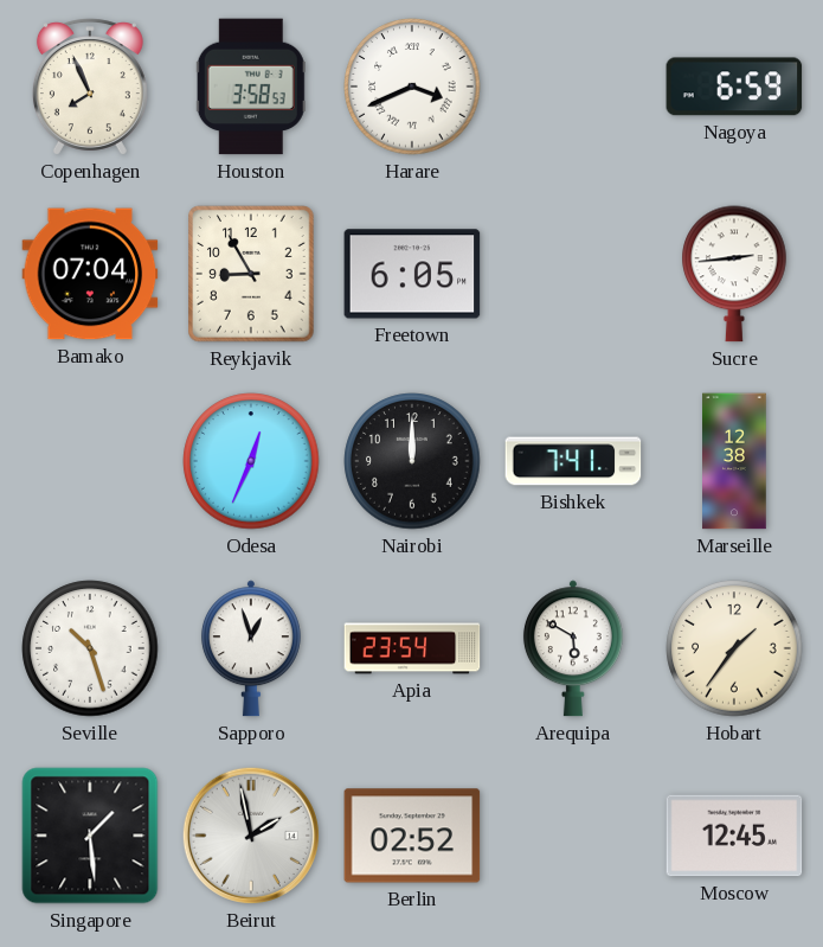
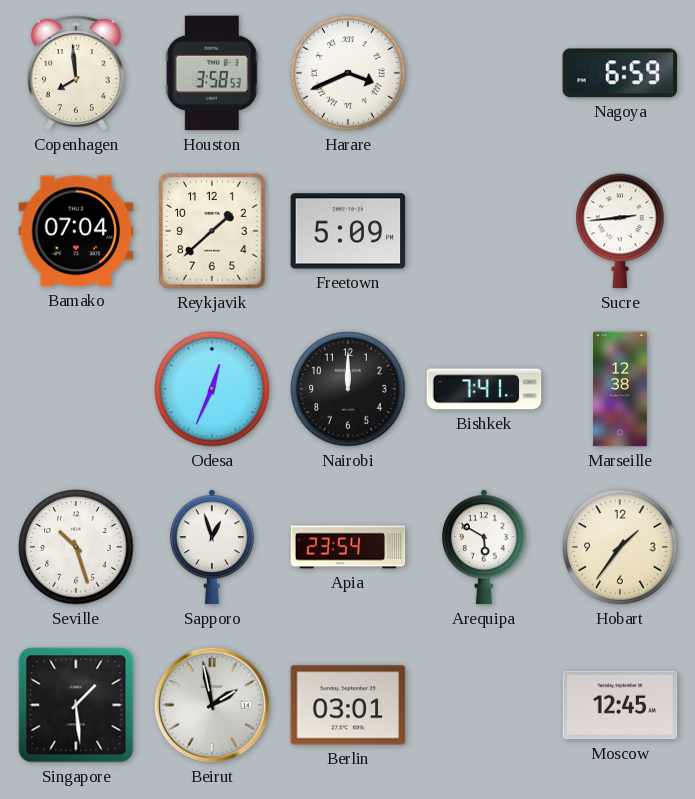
Copenhagen: 7:56 -> 7:59
Reykjavik: 8:55 -> 1:38
Freetown: 6:05 -> 5:09
Berlin: 02:52 -> 03:01
